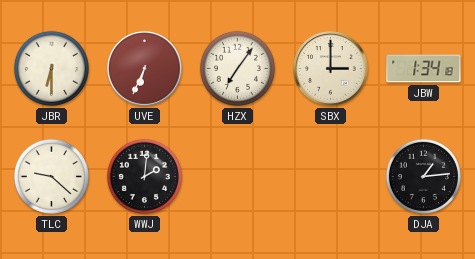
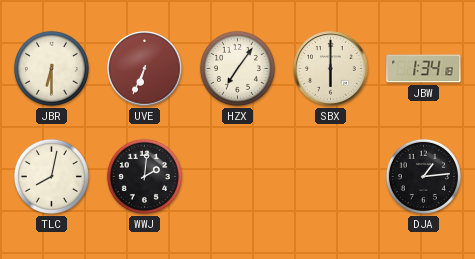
SBX: 3:00 -> 6:00
TLC: 9:22 -> 8:02
